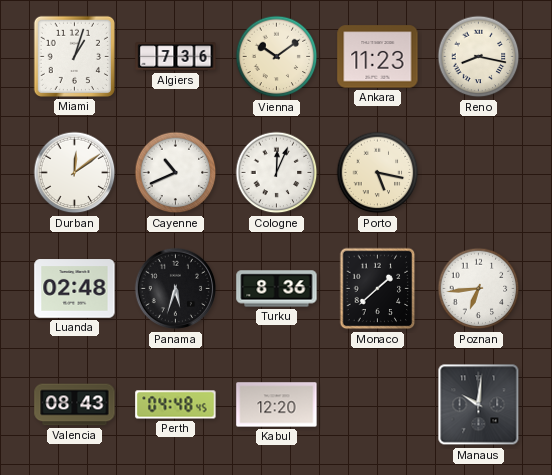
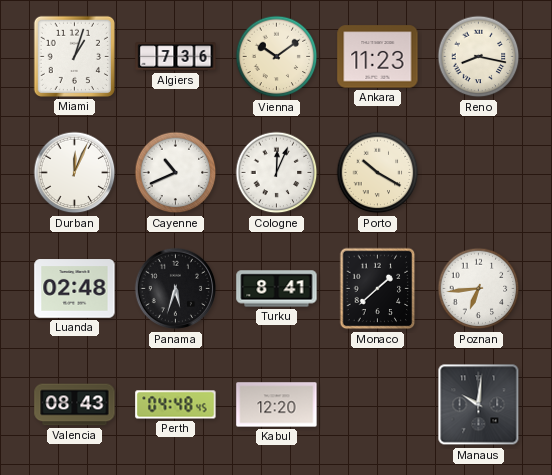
Durban: 12:09 -> 12:04
Porto: 5:17 -> 10:20
Turku: 8:36 -> 8:41
